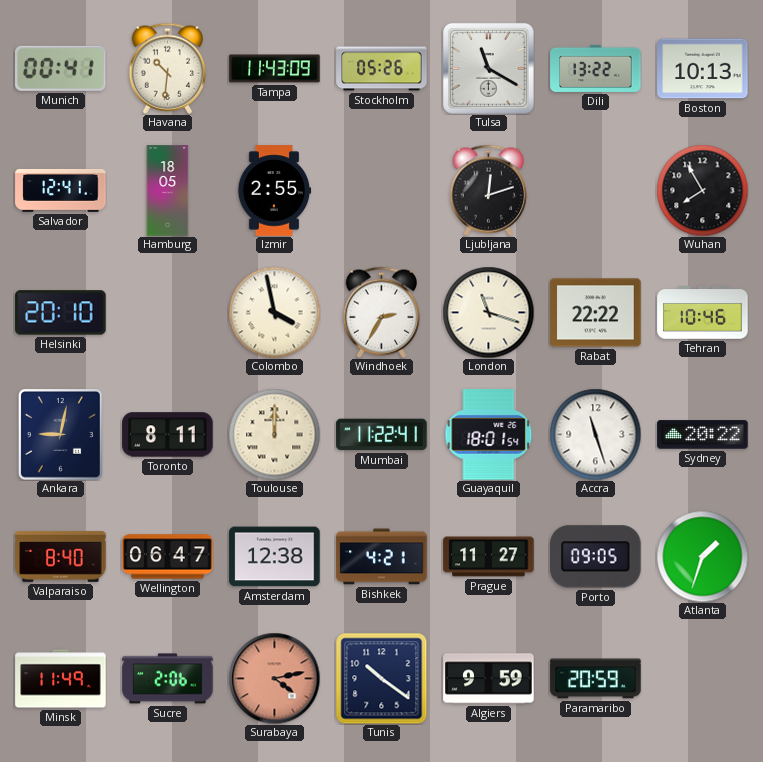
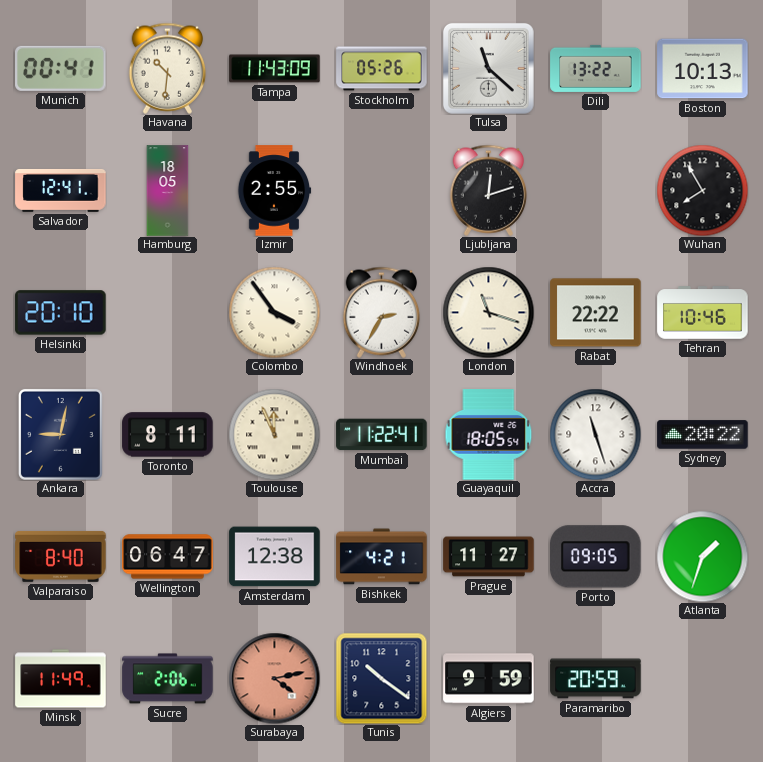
Tulsa: 11:20 -> 11:22
Colombo: 3:58 -> 3:54
Toulouse: 12:00 -> 11:56
Guayaquil: 18:01 -> 18:05
